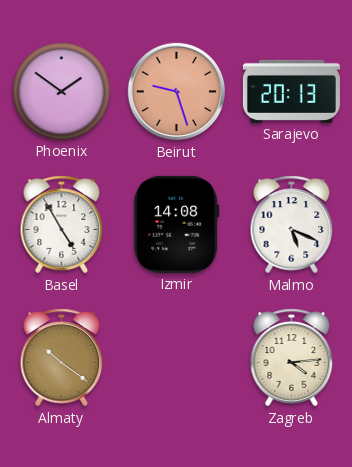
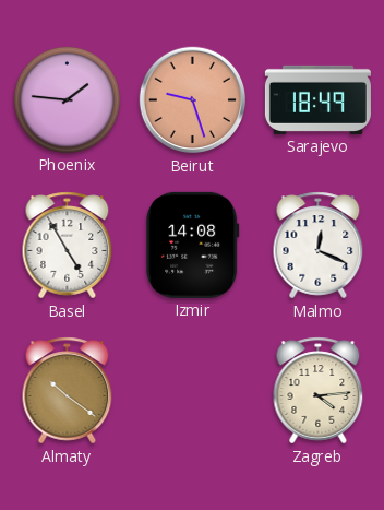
Phoenix: 1:51 -> 1:46
Sarajevo: 20:13 -> 18:49
Malmo: 5:19 -> 12:19
